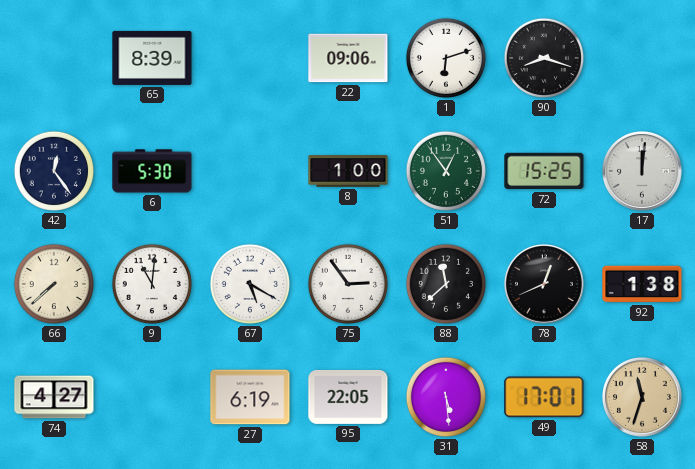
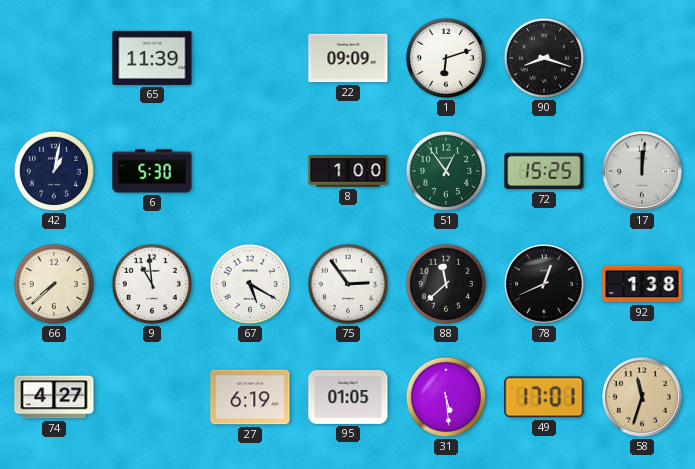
65: 8:39 -> 11:39
22: 09:06 -> 09:09
42: 12:24 -> 1:02
9: 11:01 -> 10:59
95: 22:05 -> 01:05
